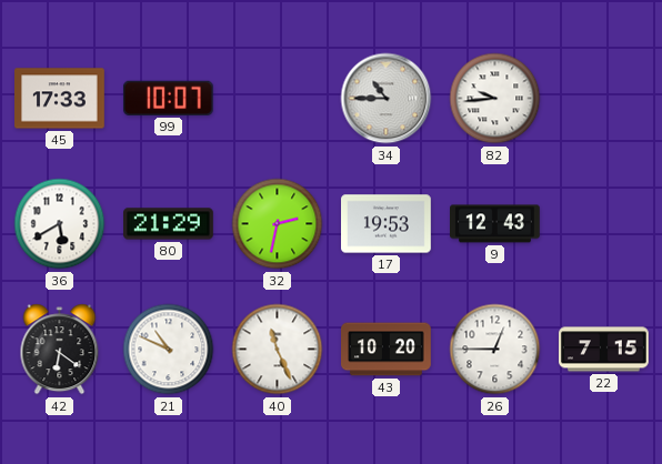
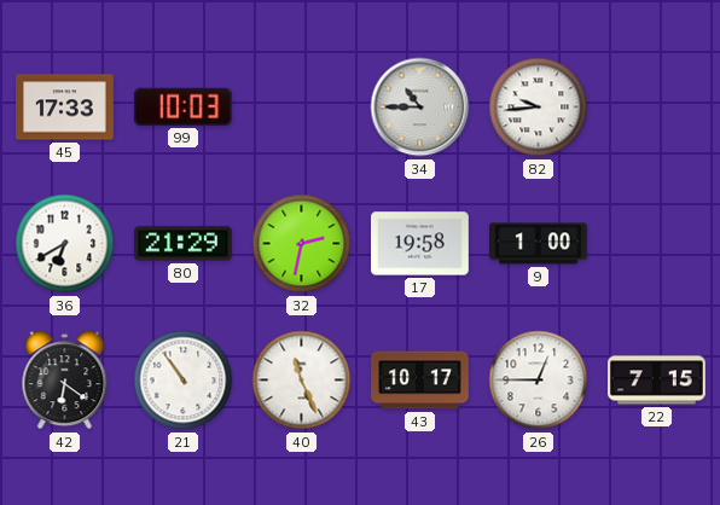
99: 10:07 -> 10:03
36: 5:40 -> 6:40
17: 19:53 -> 19:58
9: 12:43 -> 1:00
21: 10:49 -> 10:54
43: 10:20 -> 10:17
